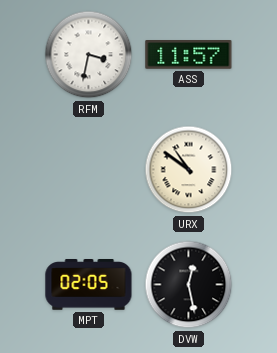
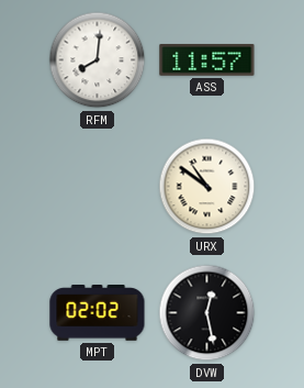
RFM: 3:32 -> 8:01
MPT: 02:05 -> 02:02
